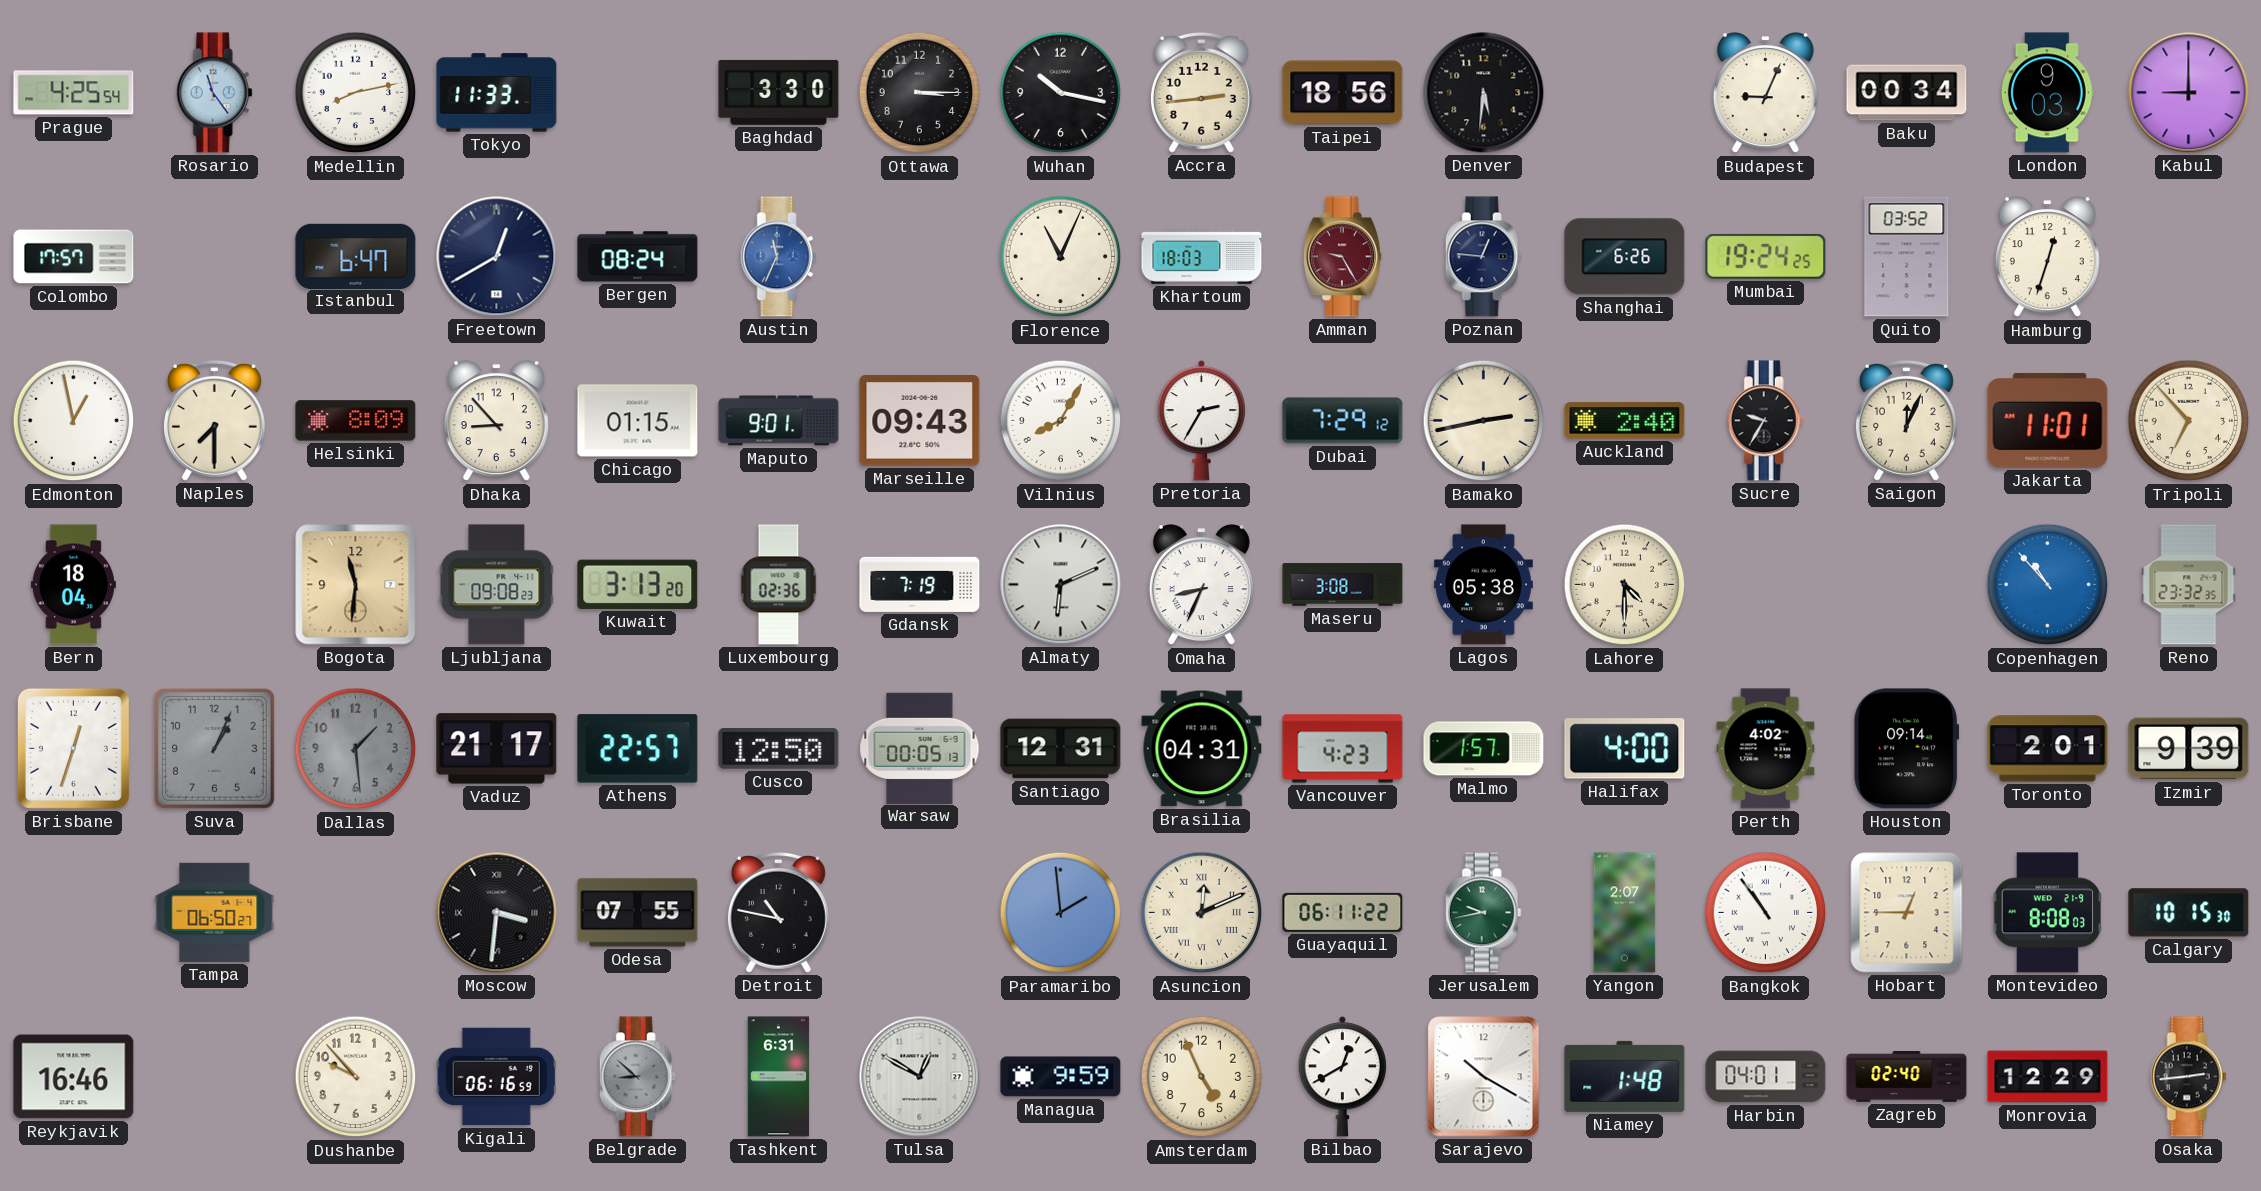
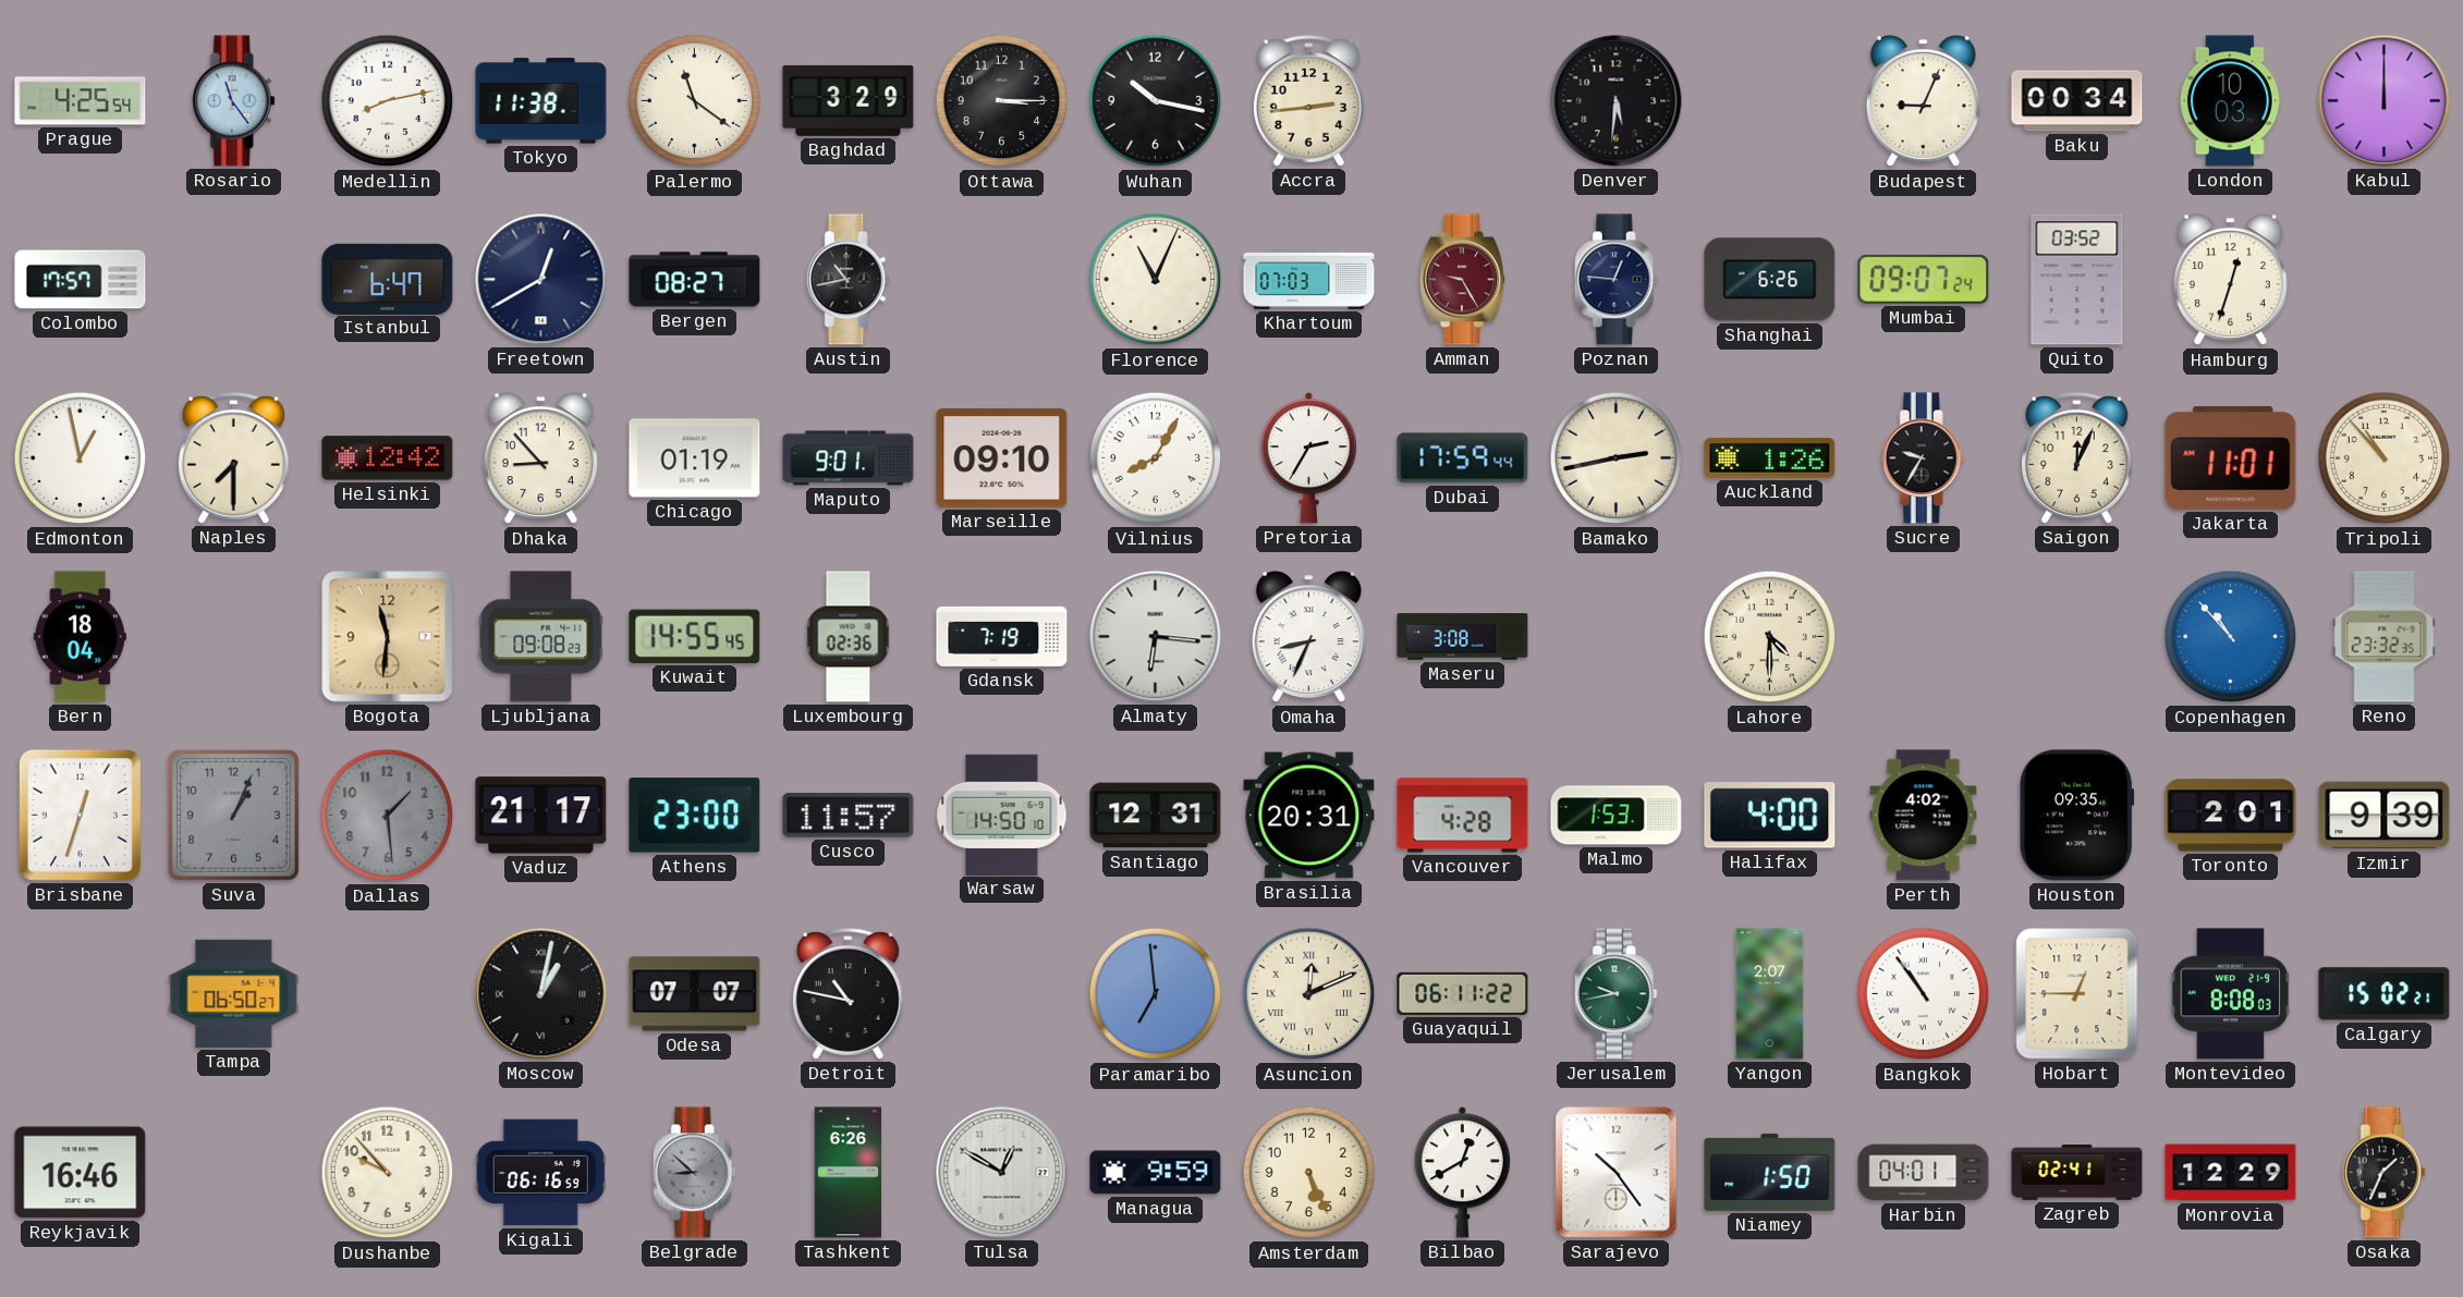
Tokyo: 11:33 -> 11:38
Palermo: none -> 11:21
Baghdad: 3:30 -> 3:29
Taipei: 18:56 -> none
London: 9:03 -> 10:03
Kabul: 9:00 -> 12:00
Bergen: 08:24 -> 08:27
Austin: 11:34 -> 10:43
Austin dial: blue -> black
Khartoum: 18:03 -> 07:03
Mumbai: 19:24 -> 09:07
Helsinki: 8:09 -> 12:42
Chicago: 01:15 -> 01:19
Marseille: 09:43 -> 09:10
Dubai: 7:29 -> 17:59
Auckland: 2:40 -> 1:26
Tripoli: 6:53 -> 10:53
Kuwait: 3:13 -> 14:55
Almaty: 6:11 -> 6:16
Lagos: 05:38 -> none
Athens: 22:57 -> 23:00
Cusco: 12:50 -> 11:57
Warsaw: 00:05 -> 14:50
Brasilia: 04:31 -> 20:31
Vancouver: 4:23 -> 4:28
Malmo: 1:57 -> 1:53
Houston: 09:14 -> 09:35
Moscow: 3:31 -> 1:02
Odesa: 07:55 -> 07:07
Paramaribo: 1:59 -> 6:59
Calgary: 10:15 -> 15:02
Tashkent: 6:31 -> 6:26
Amsterdam: 4:56 -> 5:26
Sarajevo: 10:20 -> 10:24
Niamey: 1:48 -> 1:50
Zagreb: 02:40 -> 02:41
Osaka: 2:44 -> 1:34
